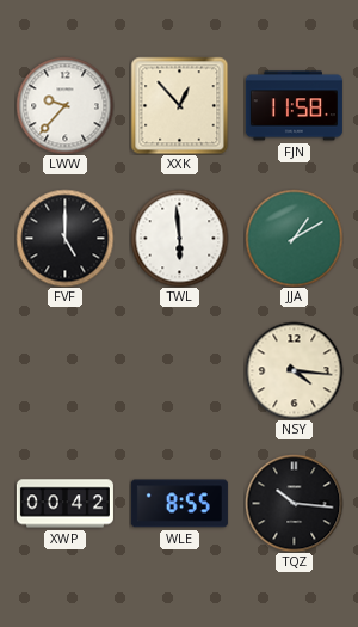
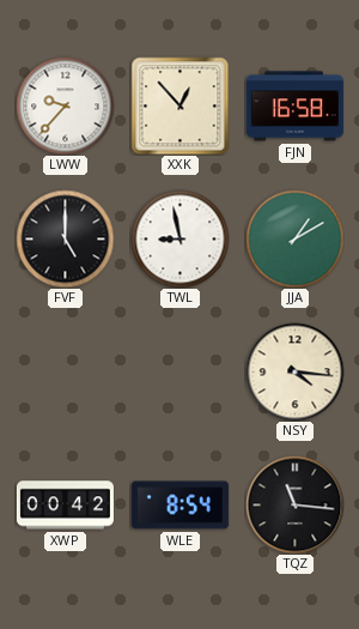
FJN: 11:58 -> 16:58
TWL: 5:59 -> 8:58
WLE: 8:55 -> 8:54
TQZ: 10:16 -> 11:16
